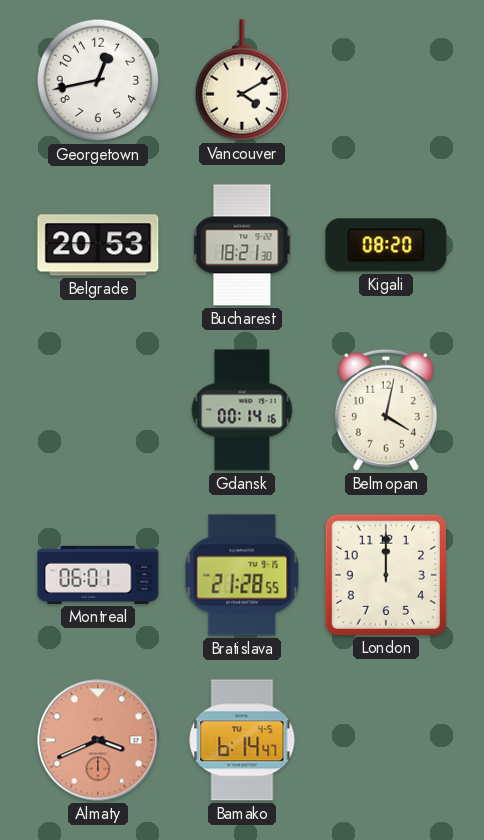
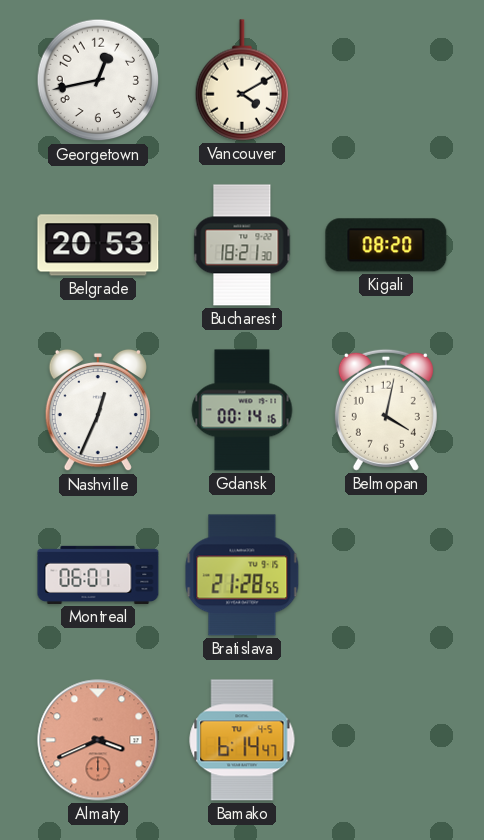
Nashville: none -> 12:34
London: 12:00 -> none
